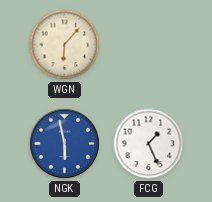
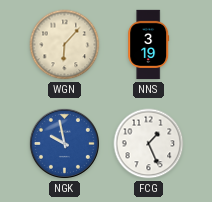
NNS: none -> 3:19
NGK: 5:58 -> 9:58
